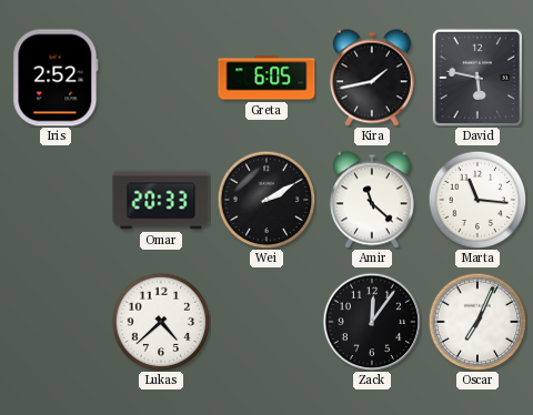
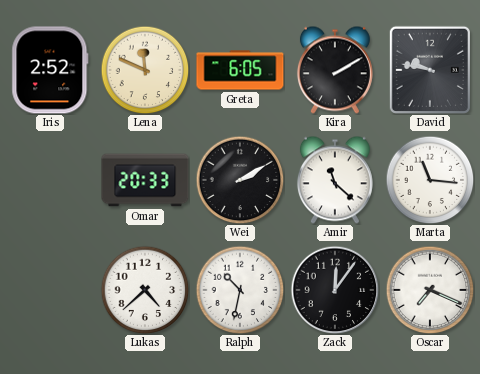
Lena: none -> 11:49
Kira: 1:43 -> 2:10
David: 5:47 -> 9:47
Ralph: none -> 10:32
Oscar: 7:04 -> 7:19
